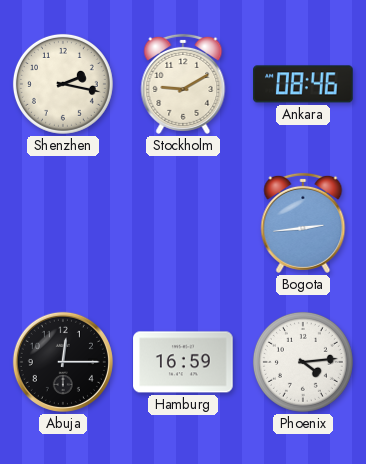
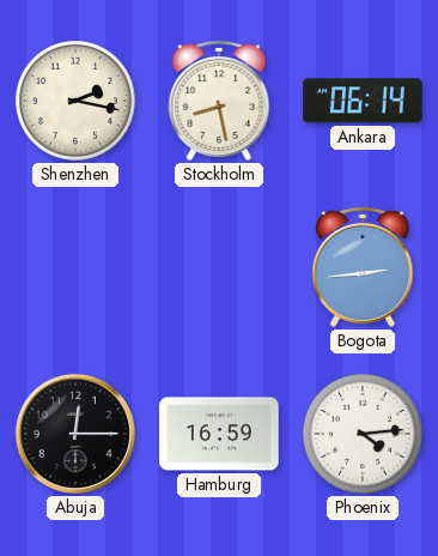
Stockholm: 9:10 -> 8:28
Ankara: 08:46 -> 06:14
